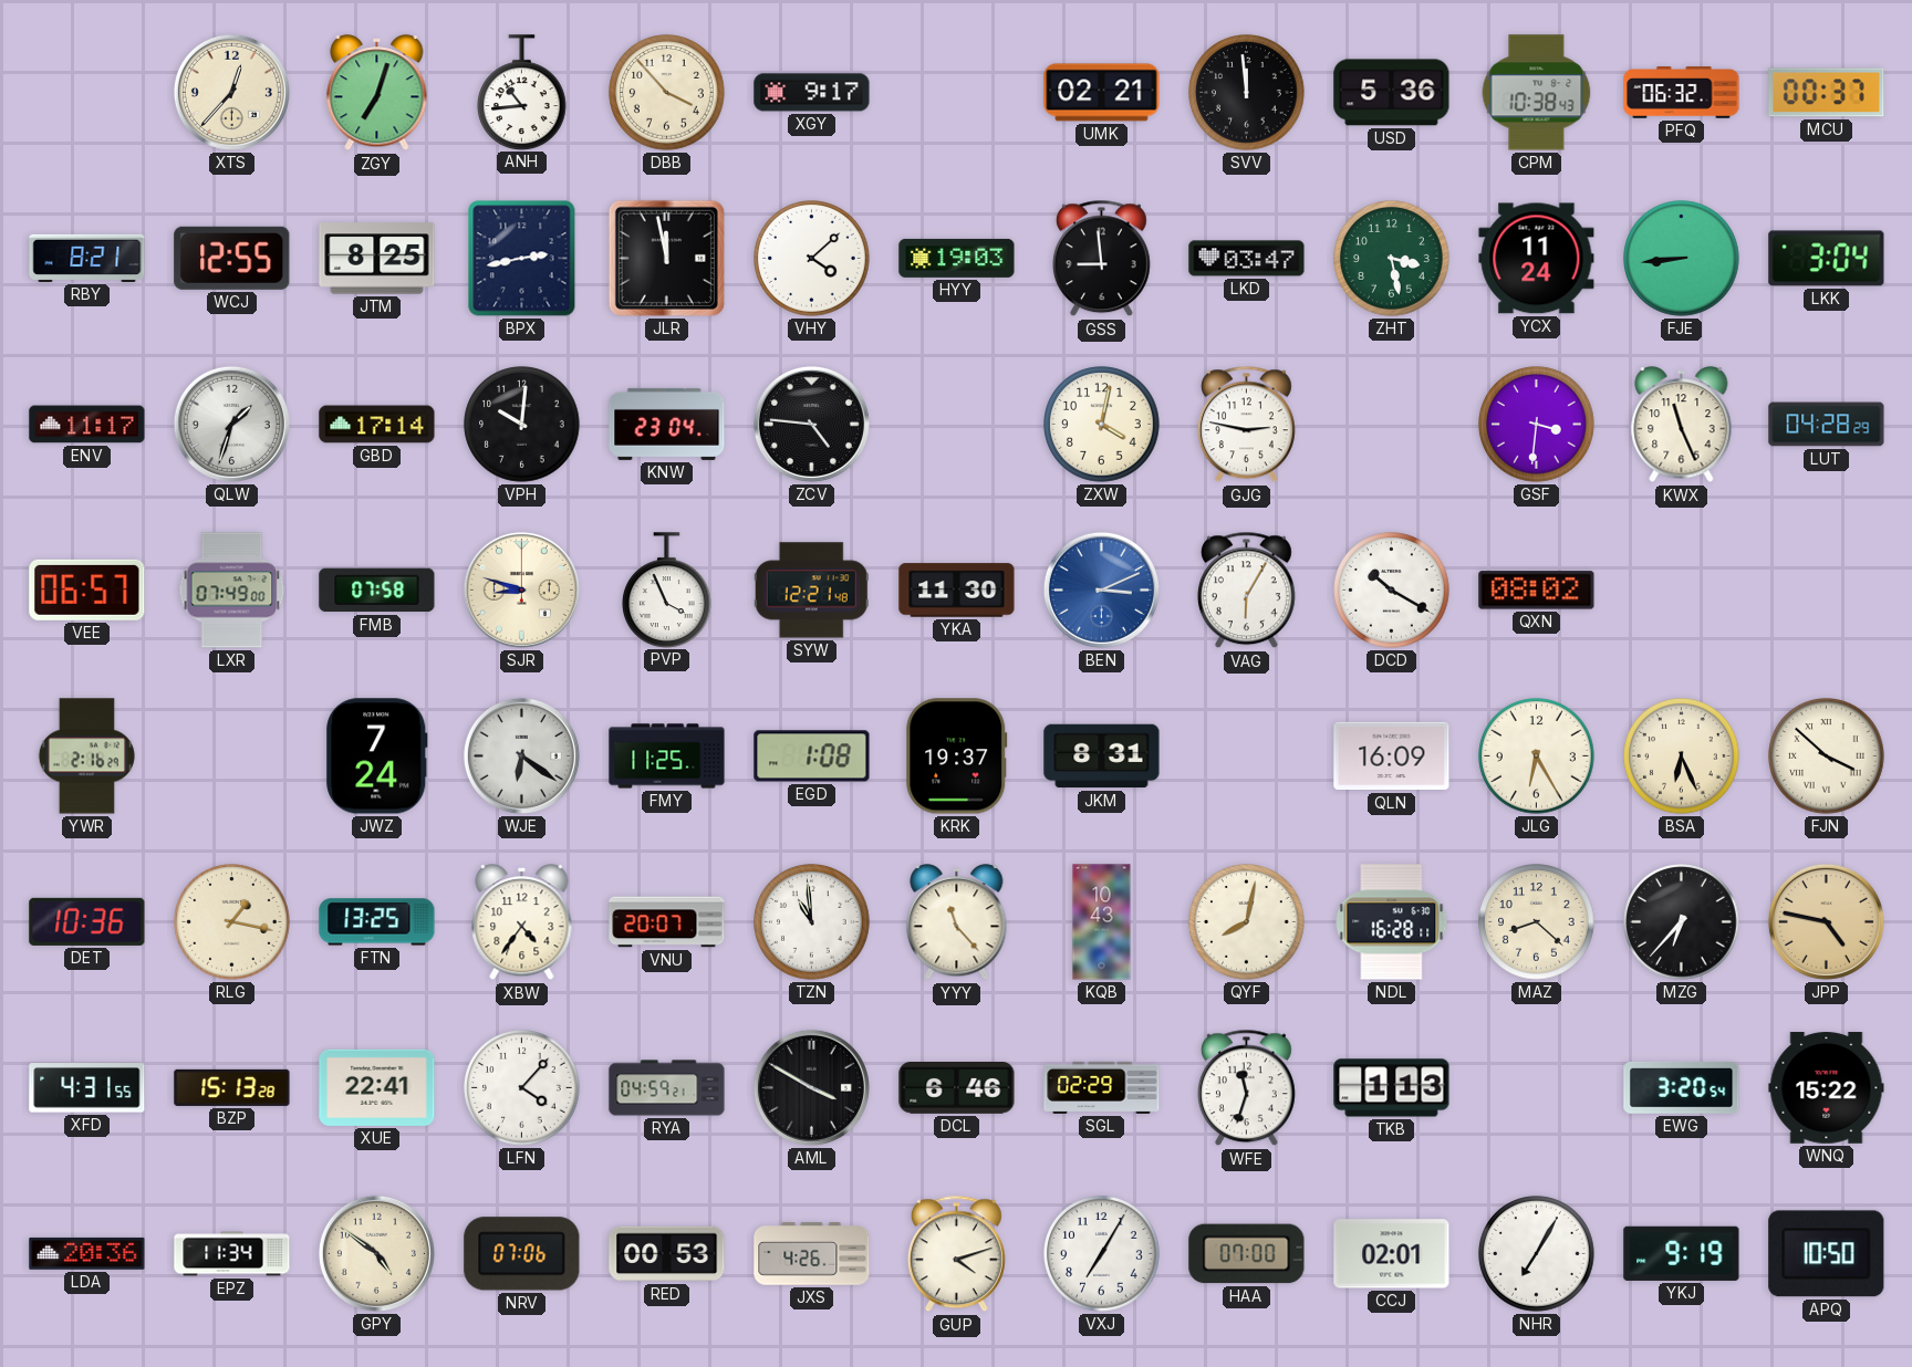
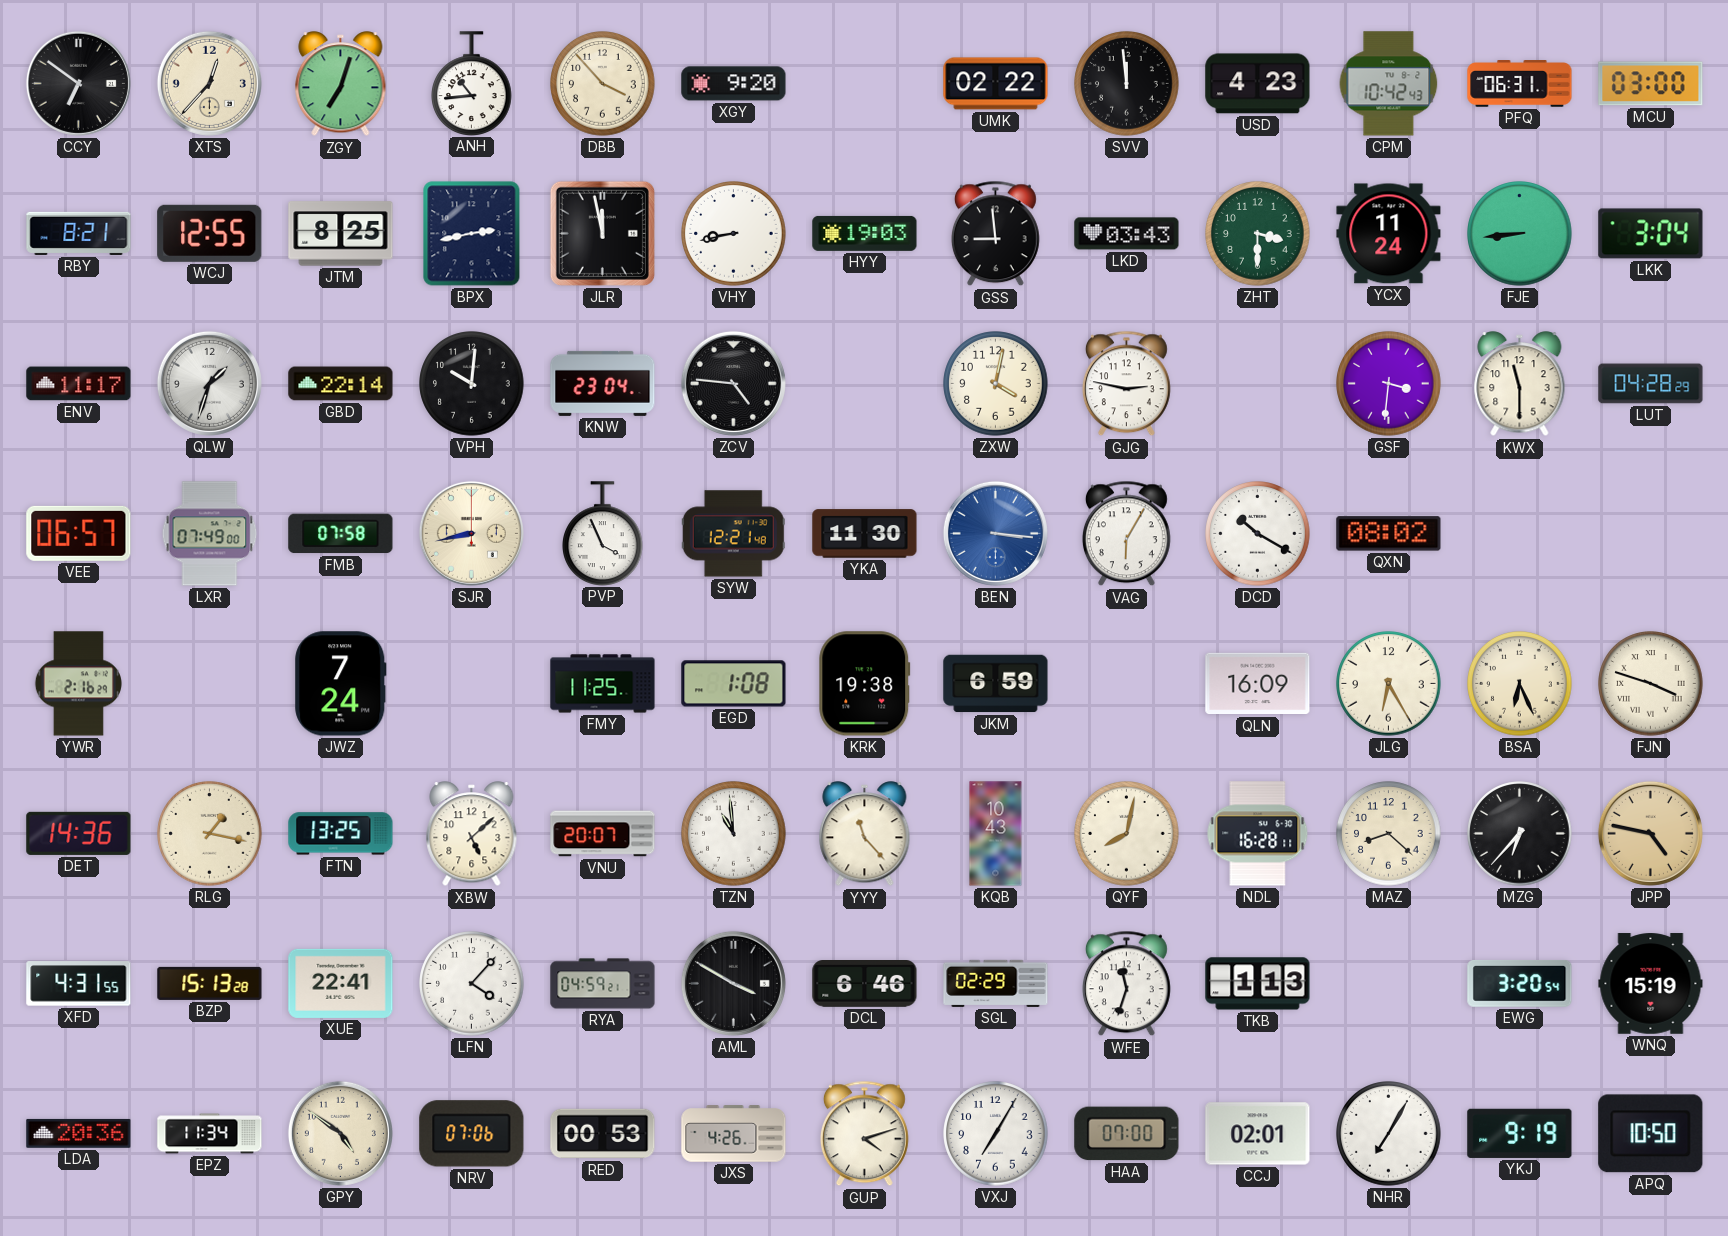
CCY: none -> 6:51
XGY: 9:17 -> 9:20
UMK: 02:21 -> 02:22
USD: 5:36 -> 4:23
CPM: 10:38 -> 10:42
PFQ: 06:32 -> 06:31
MCU: 00:37 -> 03:00
VHY: 4:08 -> 8:43
LKD: 03:47 -> 03:43
ZHT: 3:28 -> 3:30
GBD: 17:14 -> 22:14
KWX: 11:26 -> 11:30
SJR: 8:48 -> 8:43
BEN: 3:11 -> 3:16
WJE: 6:21 -> none
KRK: 19:37 -> 19:38
JKM: 8:31 -> 6:59
FJN: 3:52 -> 3:48
DET: 10:36 -> 14:36
XBW: 4:36 -> 5:08
WNQ: 15:22 -> 15:19
